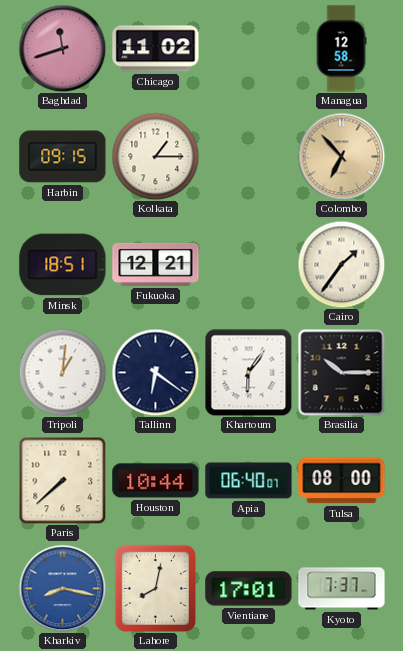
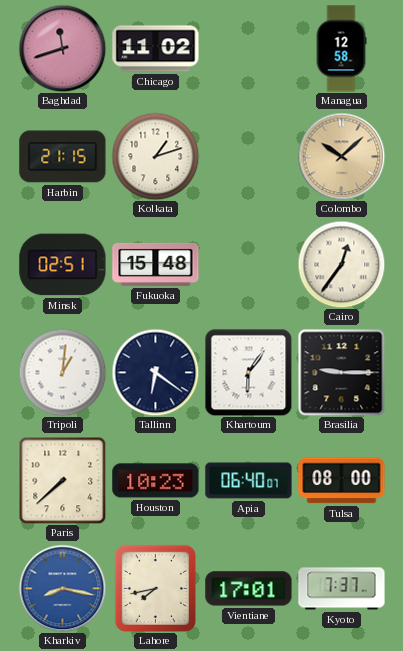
Harbin: 09:15 -> 21:15
Kolkata: 1:15 -> 1:12
Colombo: 6:53 -> 10:08
Minsk: 18:51 -> 02:51
Fukuoka: 12:21 -> 15:48
Cairo: 1:36 -> 12:36
Brasilia: 10:15 -> 9:15
Houston: 10:44 -> 10:23
Lahore: 8:02 -> 7:43
